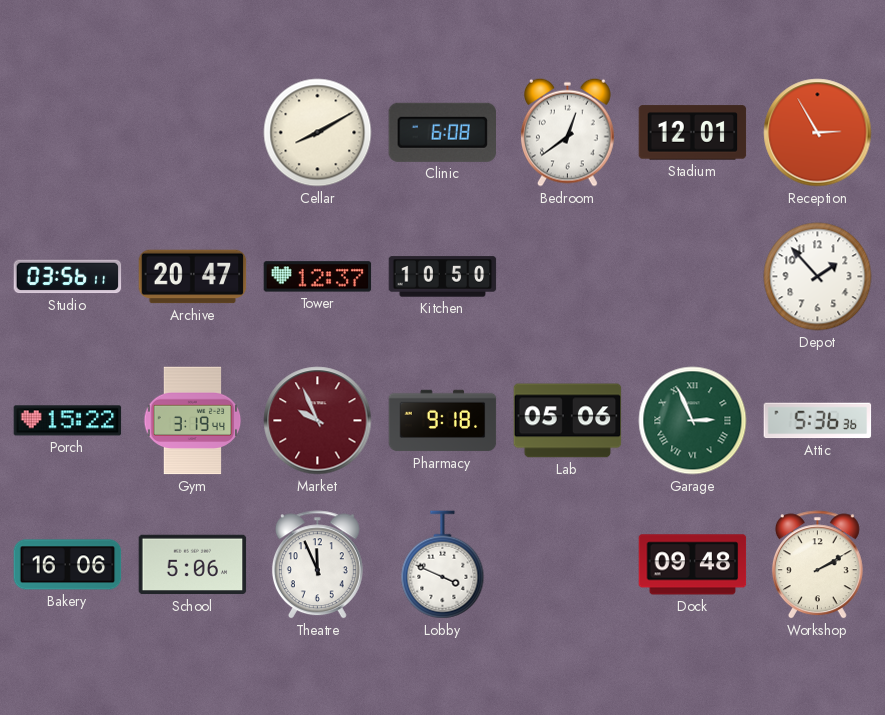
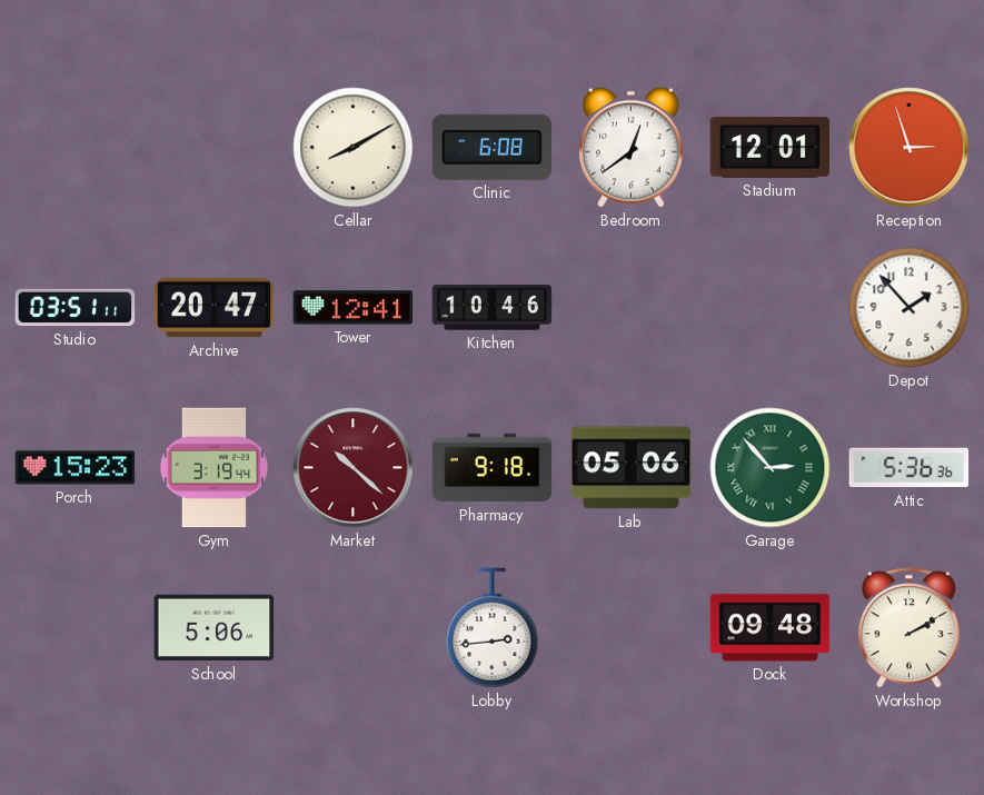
Reception: 2:55 -> 2:57
Studio: 03:56 -> 03:51
Tower: 12:37 -> 12:41
Kitchen: 10:50 -> 10:46
Porch: 15:22 -> 15:23
Market: 9:56 -> 10:22
Garage: 2:56 -> 2:53
Bakery: 16:06 -> none
Theatre: 11:56 -> none
Lobby: 3:49 -> 2:44
